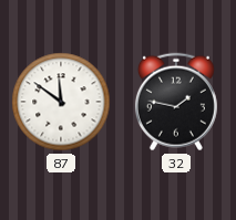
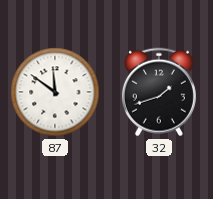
32: 1:47 -> 1:42
